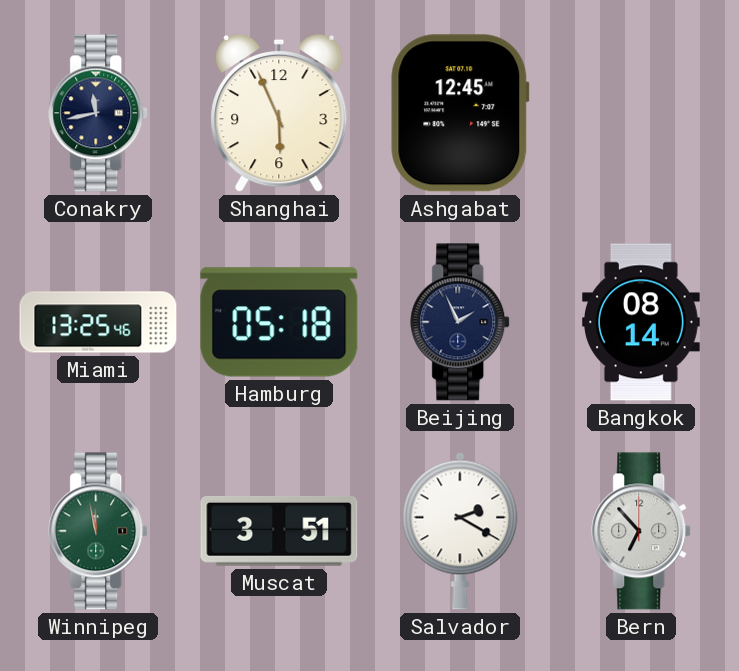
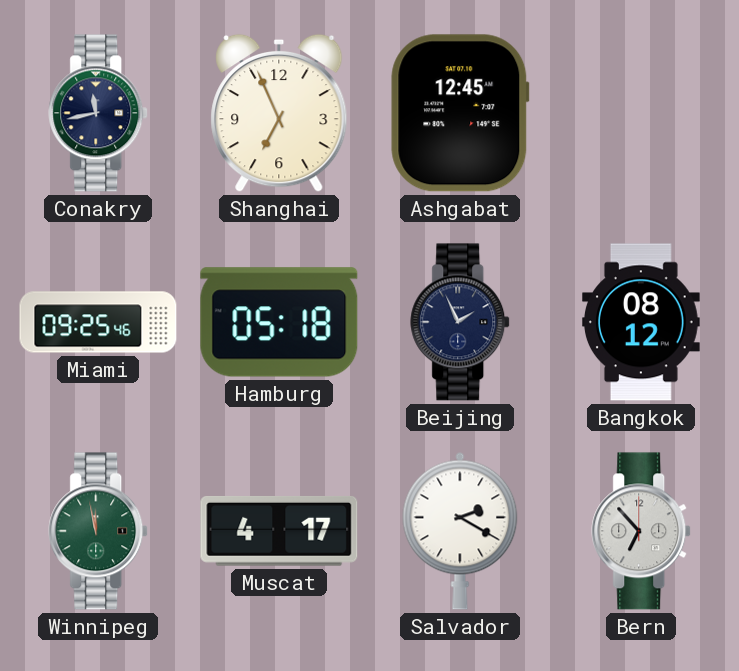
Shanghai: 5:56 -> 6:56
Miami: 13:25 -> 09:25
Bangkok: 08:14 -> 08:12
Muscat: 3:51 -> 4:17
